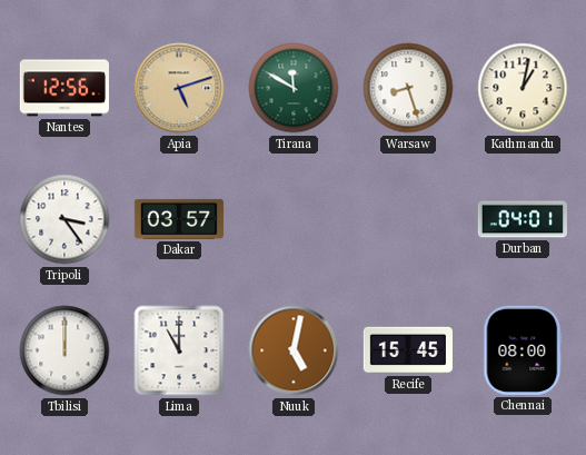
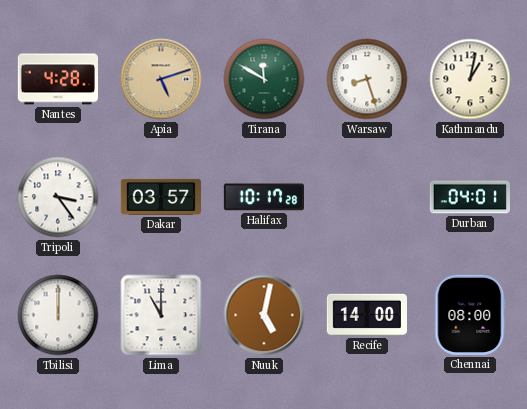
Nantes: 12:56 -> 4:28
Halifax: none -> 10:17
Recife: 15:45 -> 14:00
